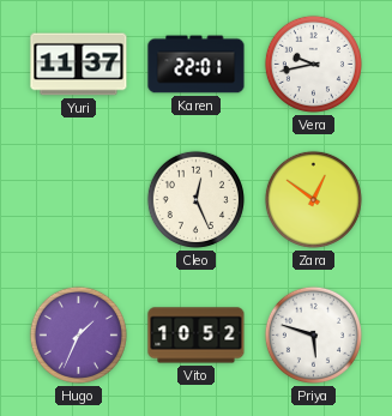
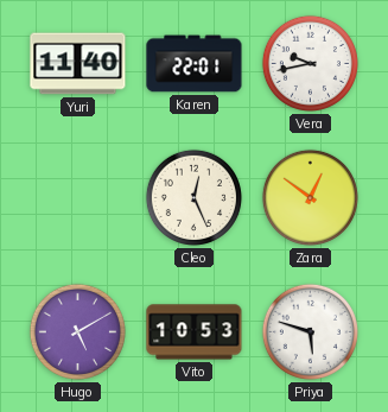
Yuri: 11:37 -> 11:40
Hugo: 1:34 -> 5:10
Vito: 10:52 -> 10:53
